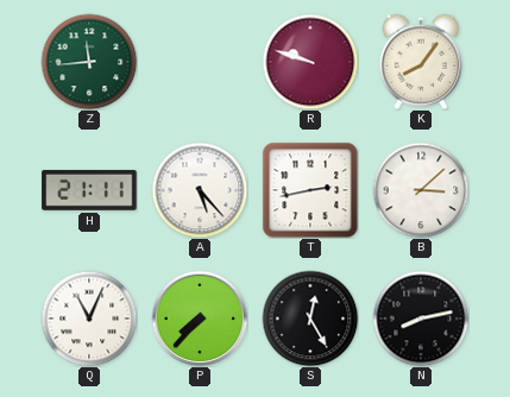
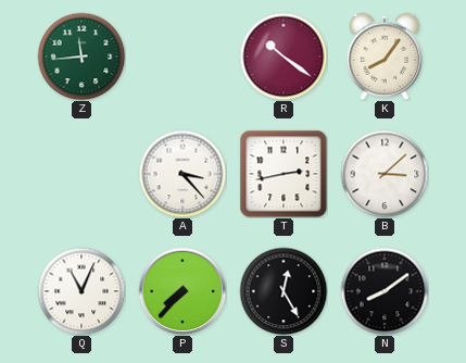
R: 9:48 -> 10:21
H: 21:11 -> none
A: 5:23 -> 3:23
N: 8:13 -> 8:09
